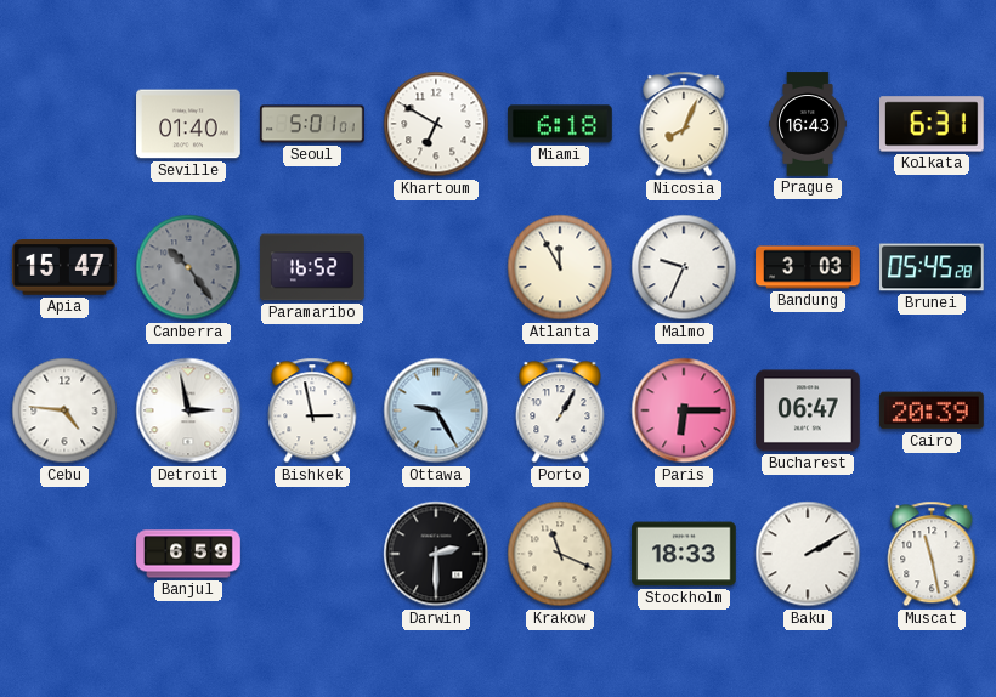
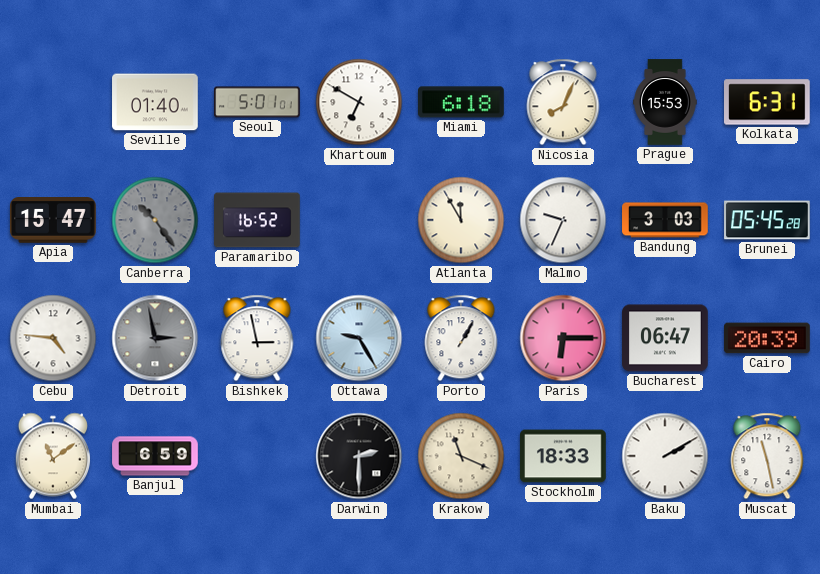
Prague: 16:43 -> 15:53
Detroit dial: white -> grey
Mumbai: none -> 11:09
